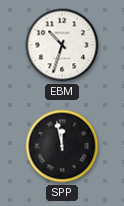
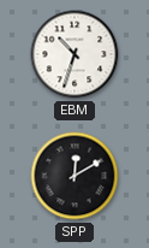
SPP: 11:58 -> 12:10
